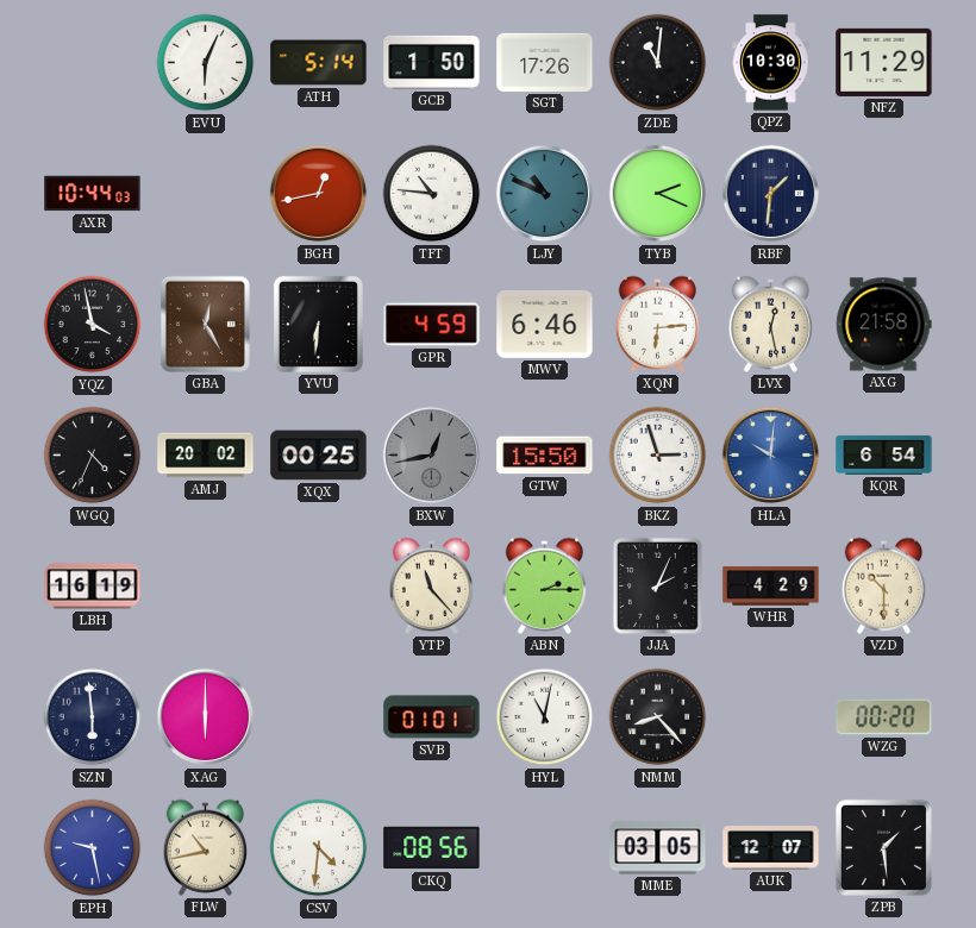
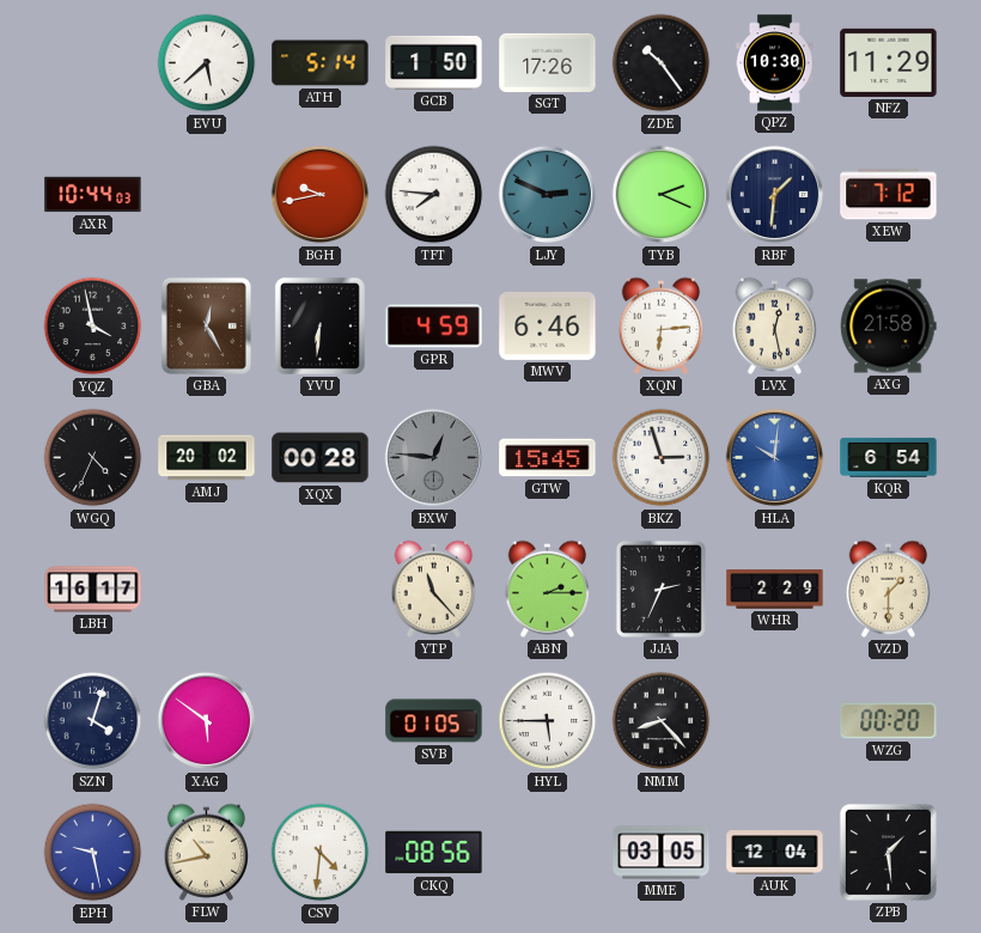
EVU: 6:04 -> 5:38
ZDE: 11:01 -> 10:24
BGH: 12:43 -> 9:43
TFT: 10:46 -> 7:46
LJY: 10:49 -> 2:49
XEW: none -> 7:12
XQX: 00:25 -> 00:28
BXW: 12:43 -> 12:46
GTW: 15:50 -> 15:45
LBH: 16:19 -> 16:17
JJA: 2:04 -> 2:34
WHR: 4:29 -> 2:29
VZD: 10:30 -> 1:30
SZN: 5:59 -> 4:03
XAG: 6:00 -> 5:51
SVB: 01:01 -> 01:05
HYL: 11:02 -> 5:45
AUK: 12:07 -> 12:04
